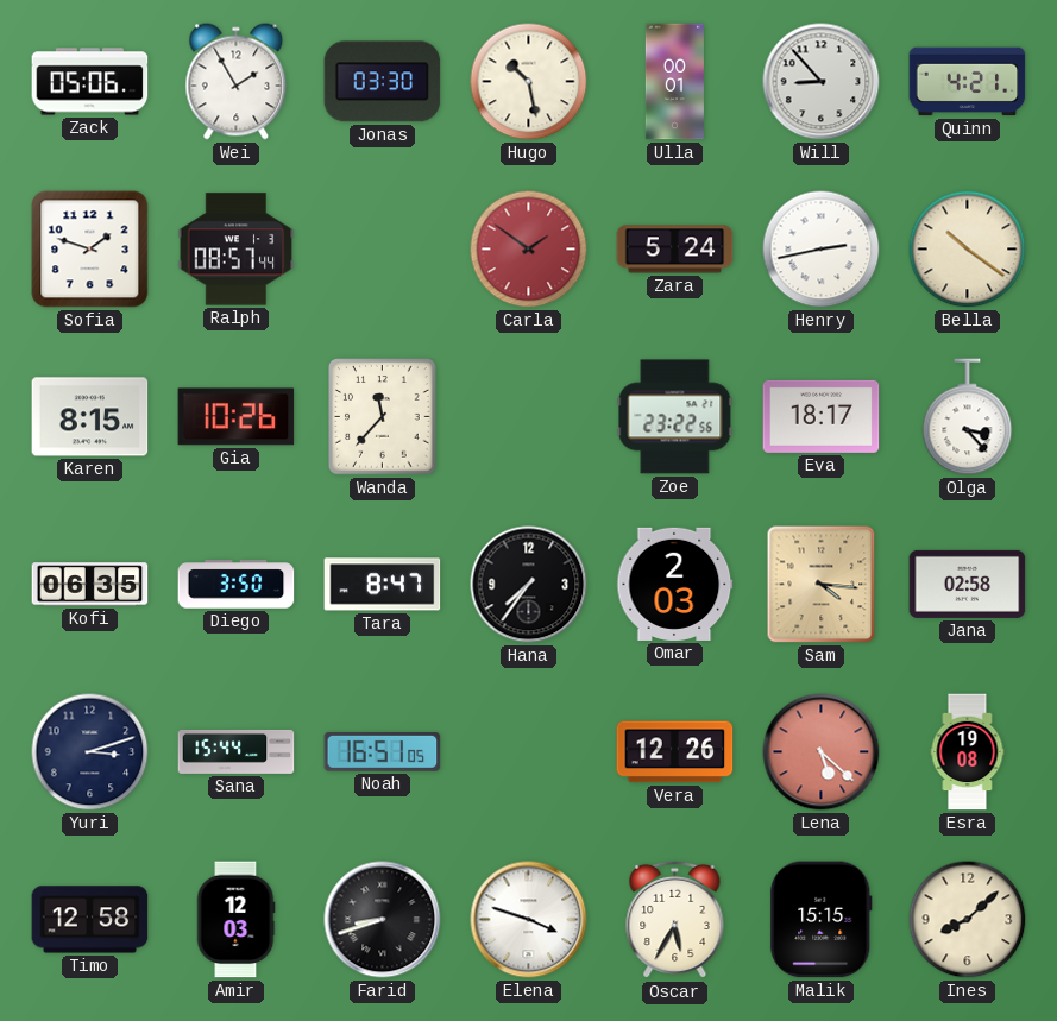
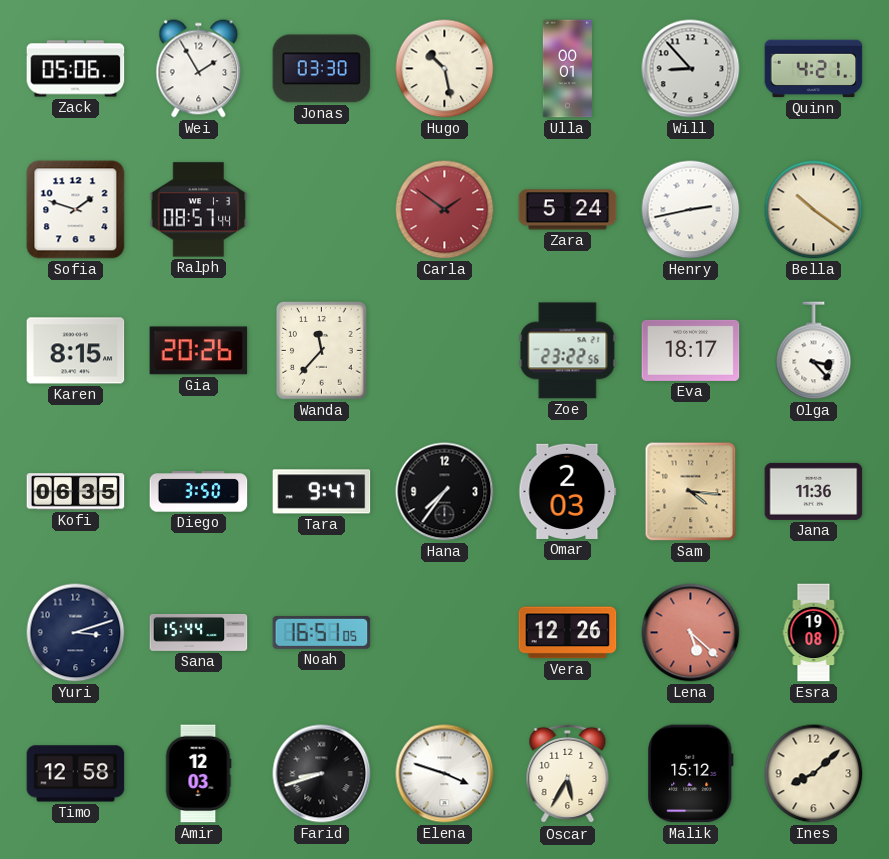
Gia: 10:26 -> 20:26
Tara: 8:47 -> 9:47
Jana: 02:58 -> 11:36
Malik: 15:15 -> 15:12
